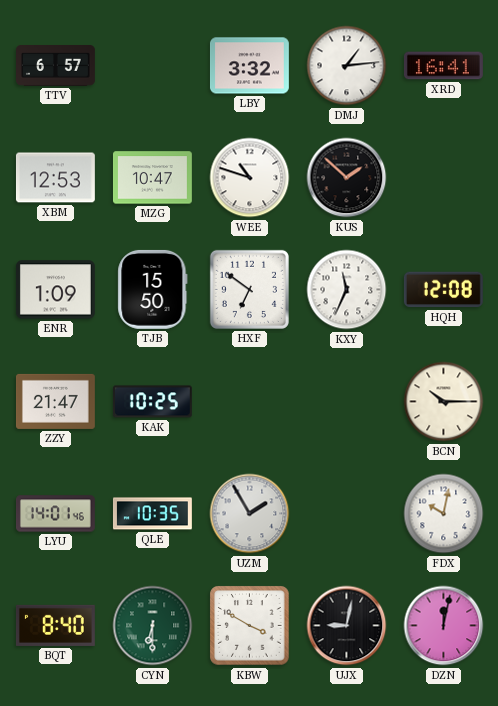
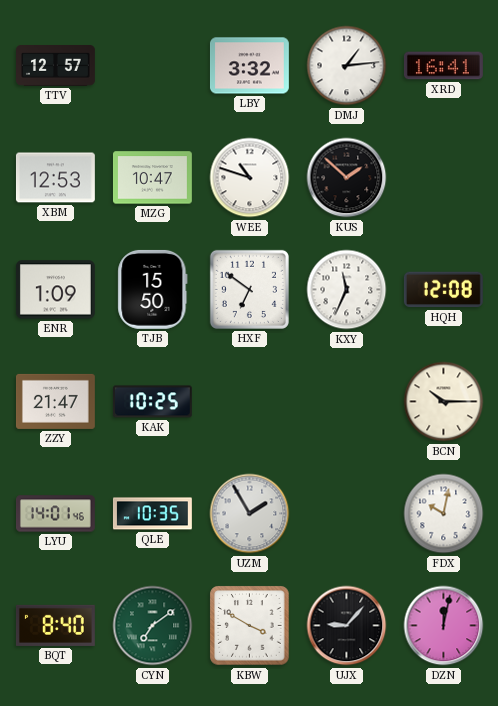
TTV: 6:57 -> 12:57
CYN: 6:30 -> 7:09
UJX: 9:02 -> 9:07
